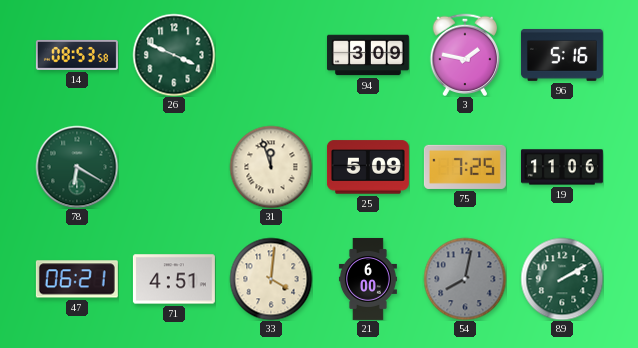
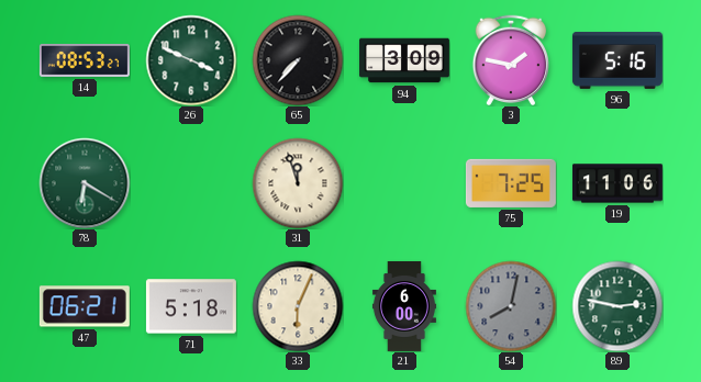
14: 08:53:58 -> 08:53:27
65: none -> 7:37
25: 5:09 -> none
71: 4:51 -> 5:18
33: 4:01 -> 6:04
89: 2:10 -> 2:47
